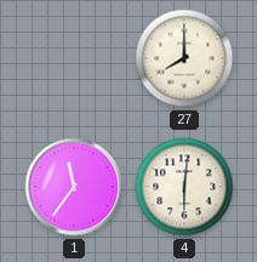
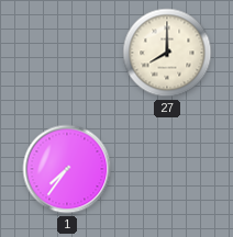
1: 11:36 -> 7:36
4: 6:01 -> none
